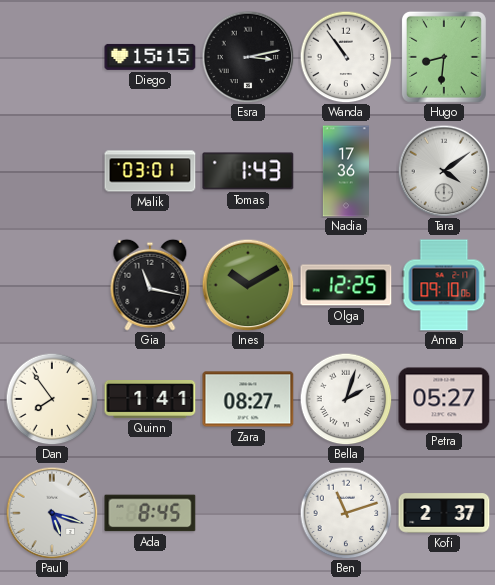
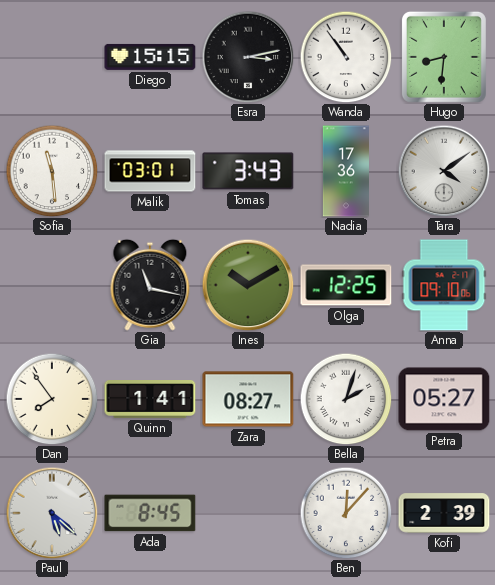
Sofia: none -> 11:29
Tomas: 1:43 -> 3:43
Paul: 5:18 -> 5:22
Ben: 11:12 -> 12:07
Kofi: 2:37 -> 2:39
